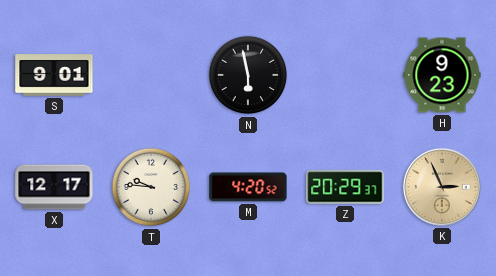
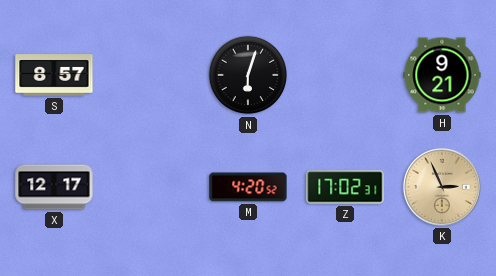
S: 9:01 -> 8:57
N: 5:58 -> 6:03
H: 9:23 -> 9:21
T: 9:46 -> none
Z: 20:29 -> 17:02
